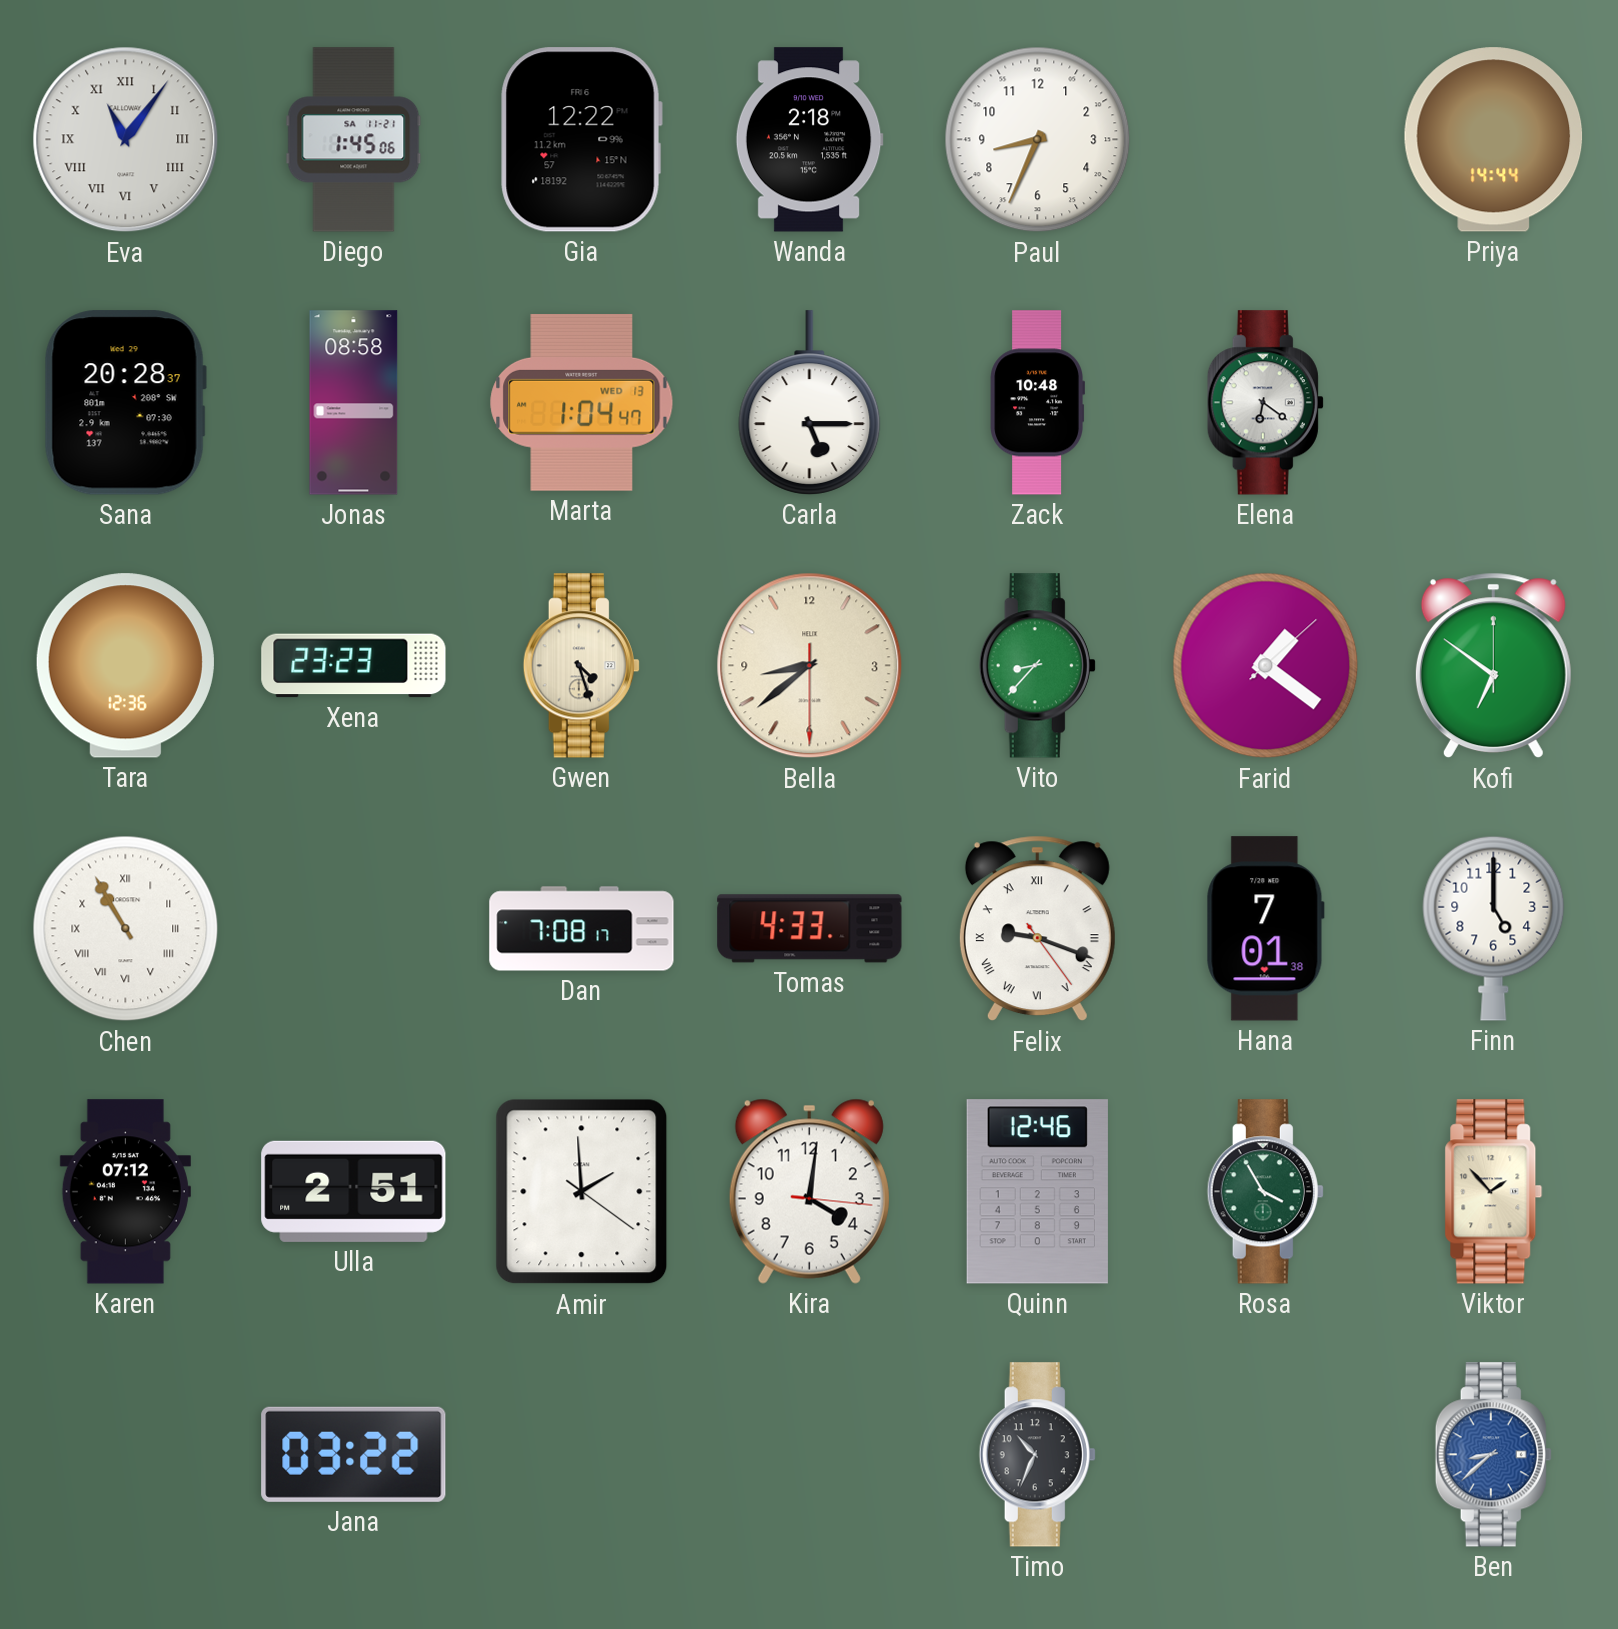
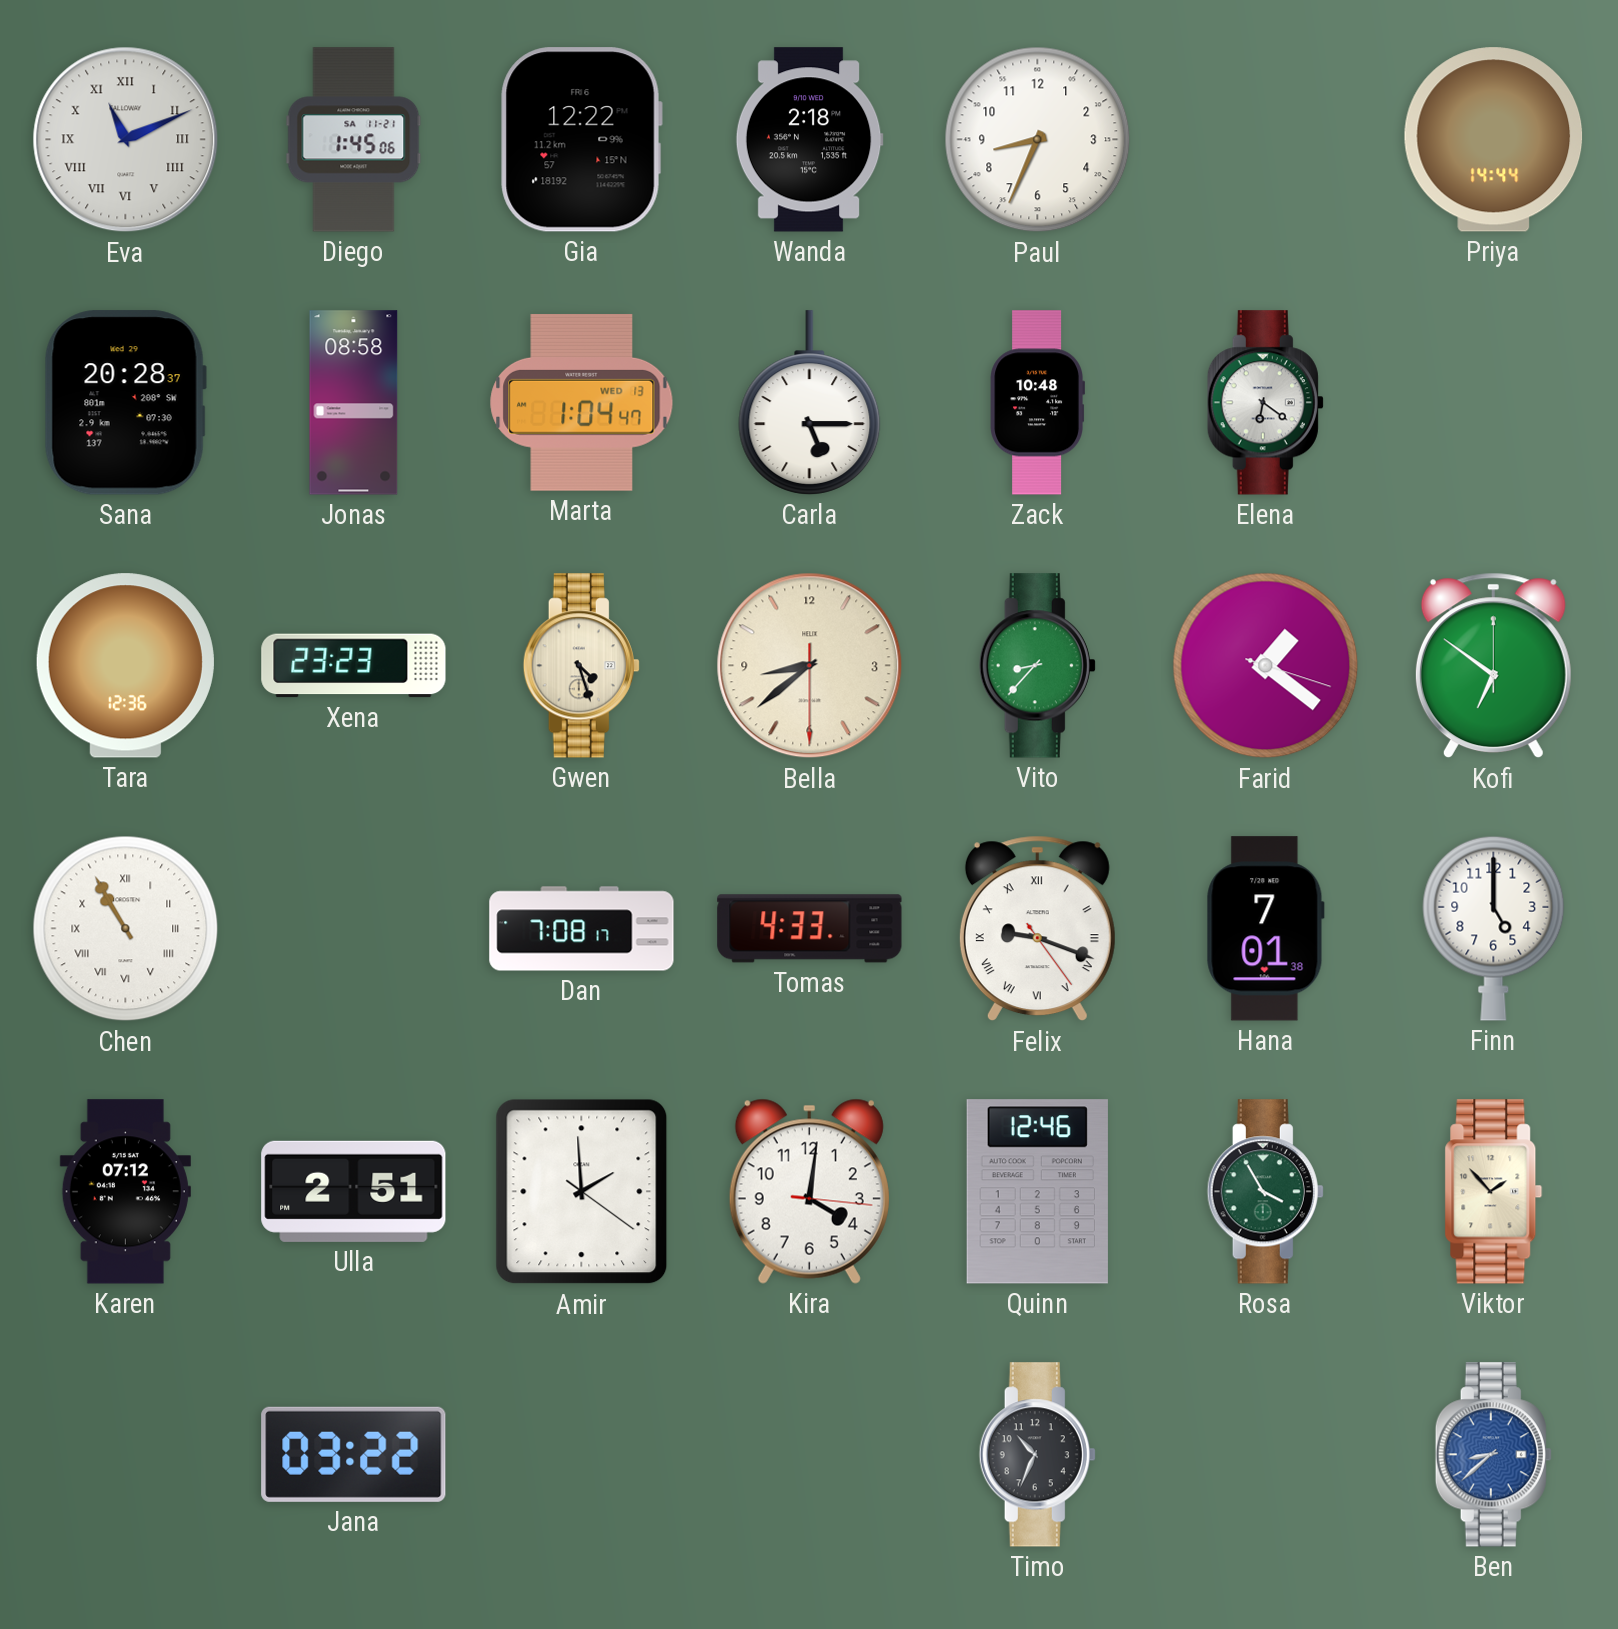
Eva: 11:06 -> 11:11
Farid: 1:21:08 -> 1:21:18
